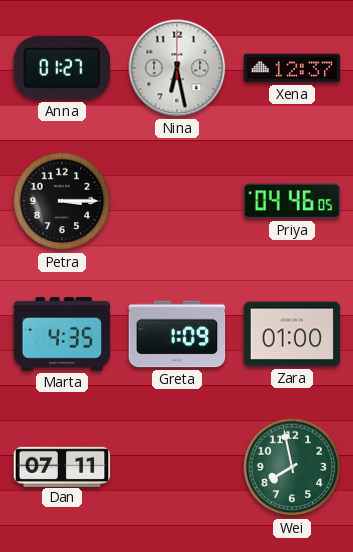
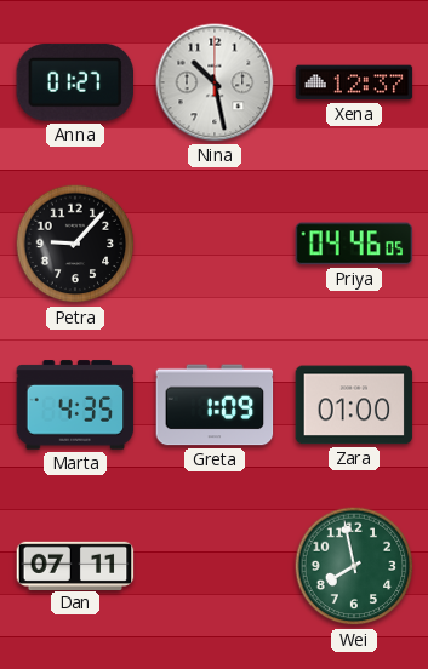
Nina: 6:28 -> 10:28
Petra: 3:15 -> 9:07
